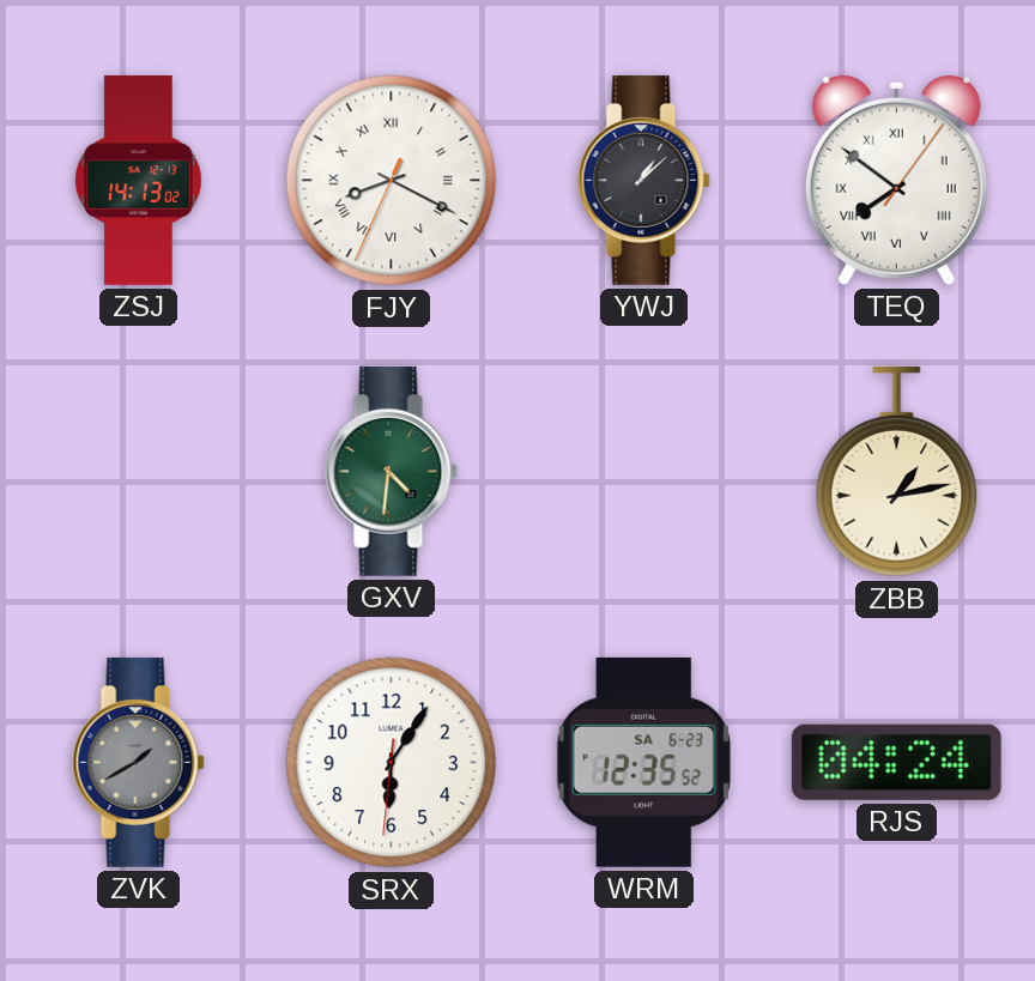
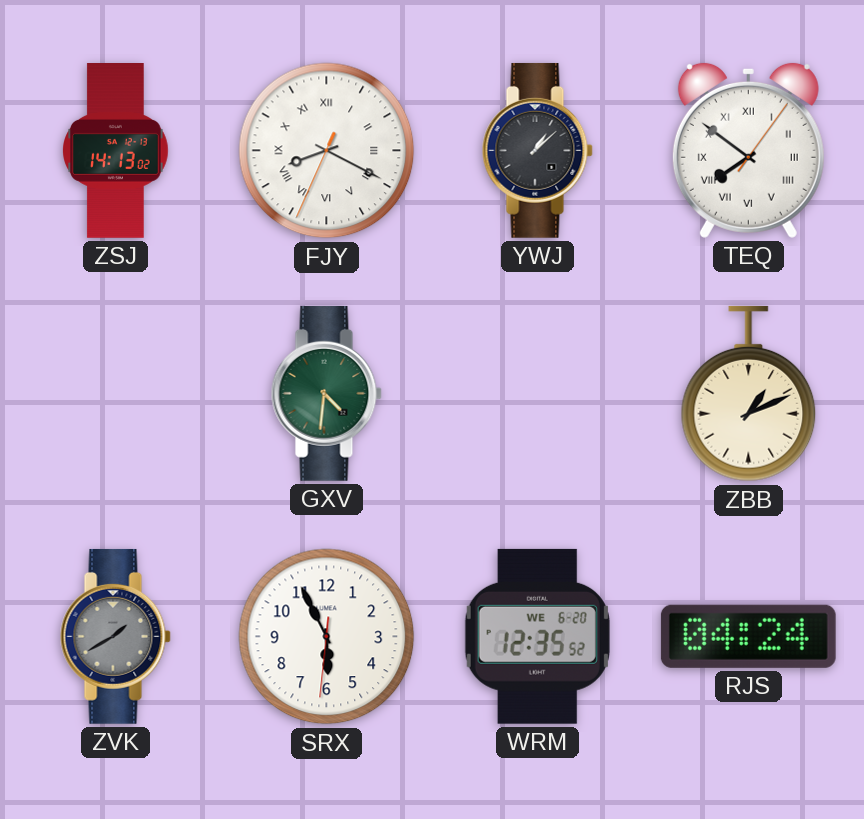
ZBB: 1:13 -> 1:11
SRX: 6:05 -> 5:55
WRM date: SA 6-23 -> WE 6-20
